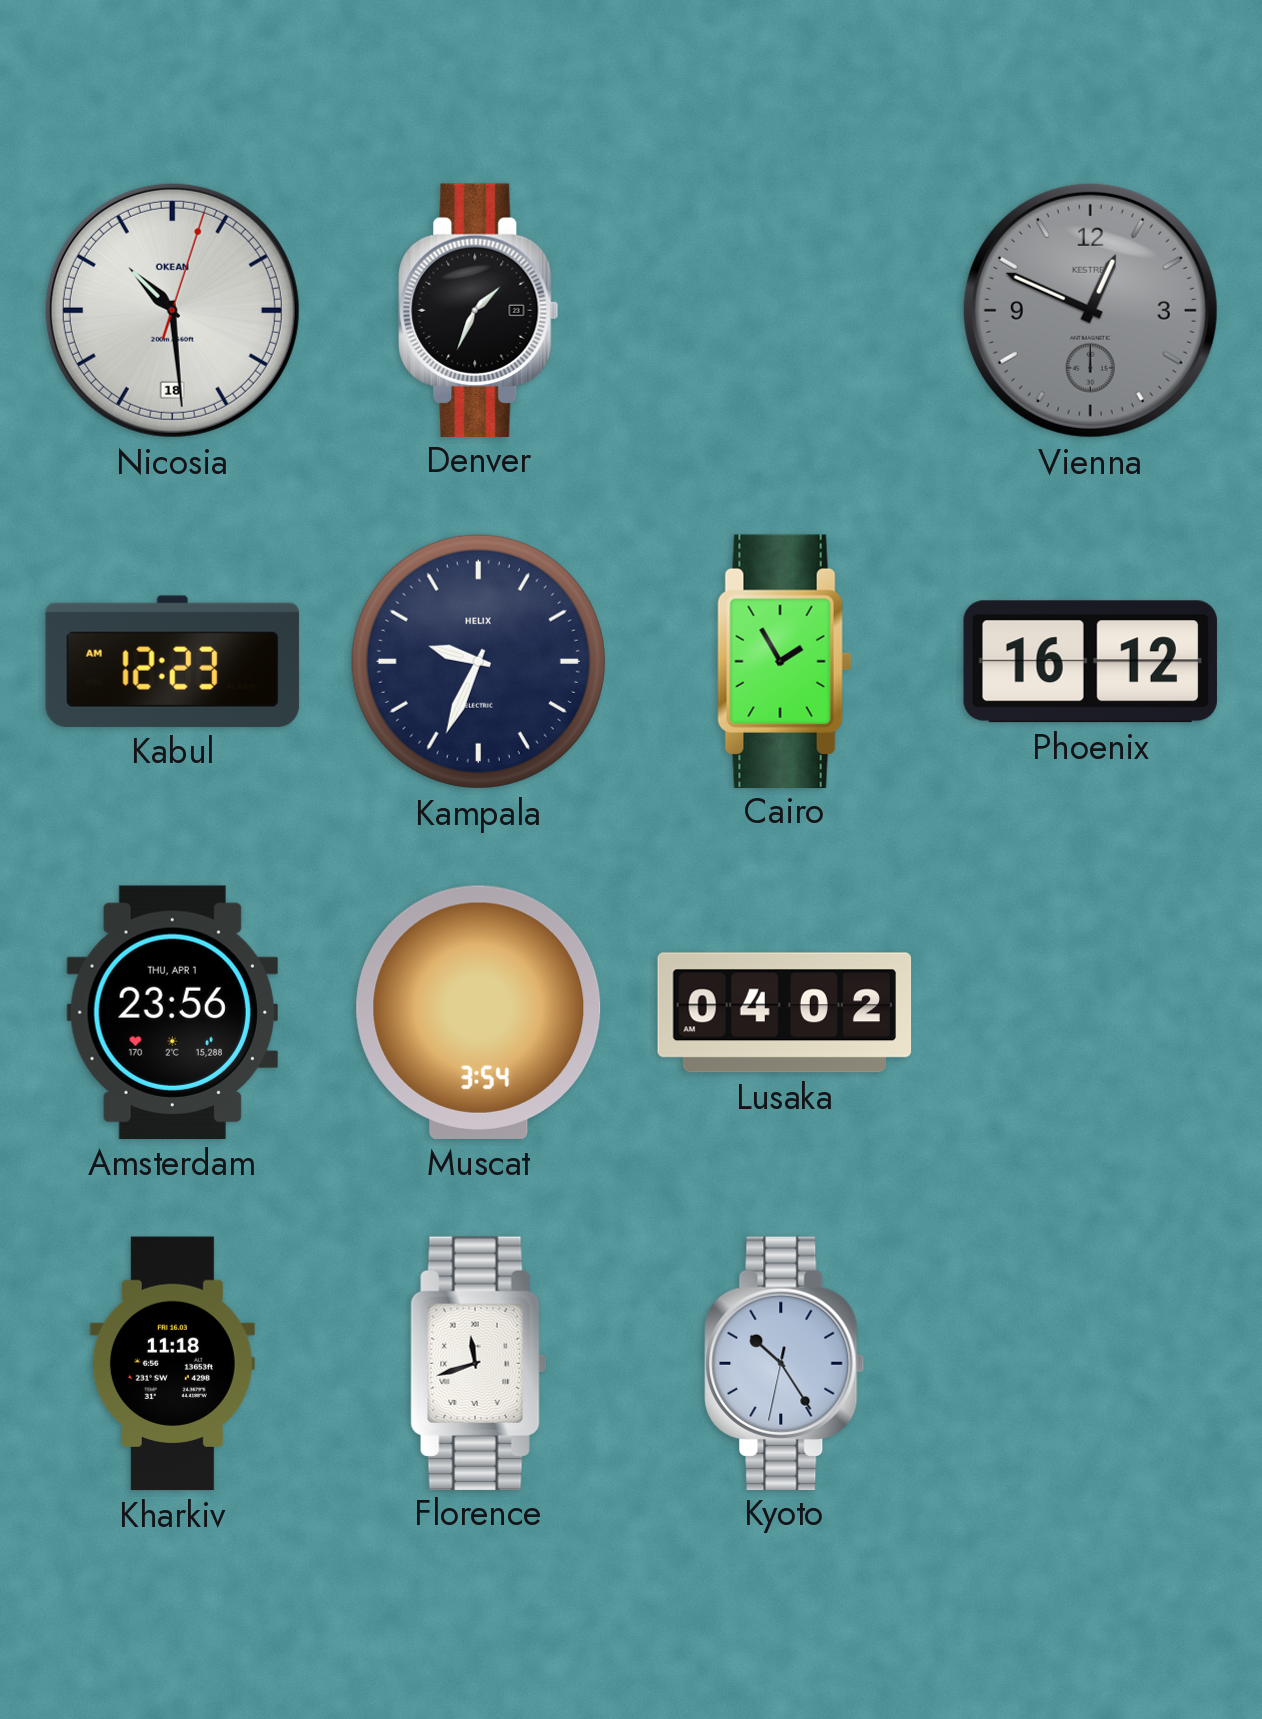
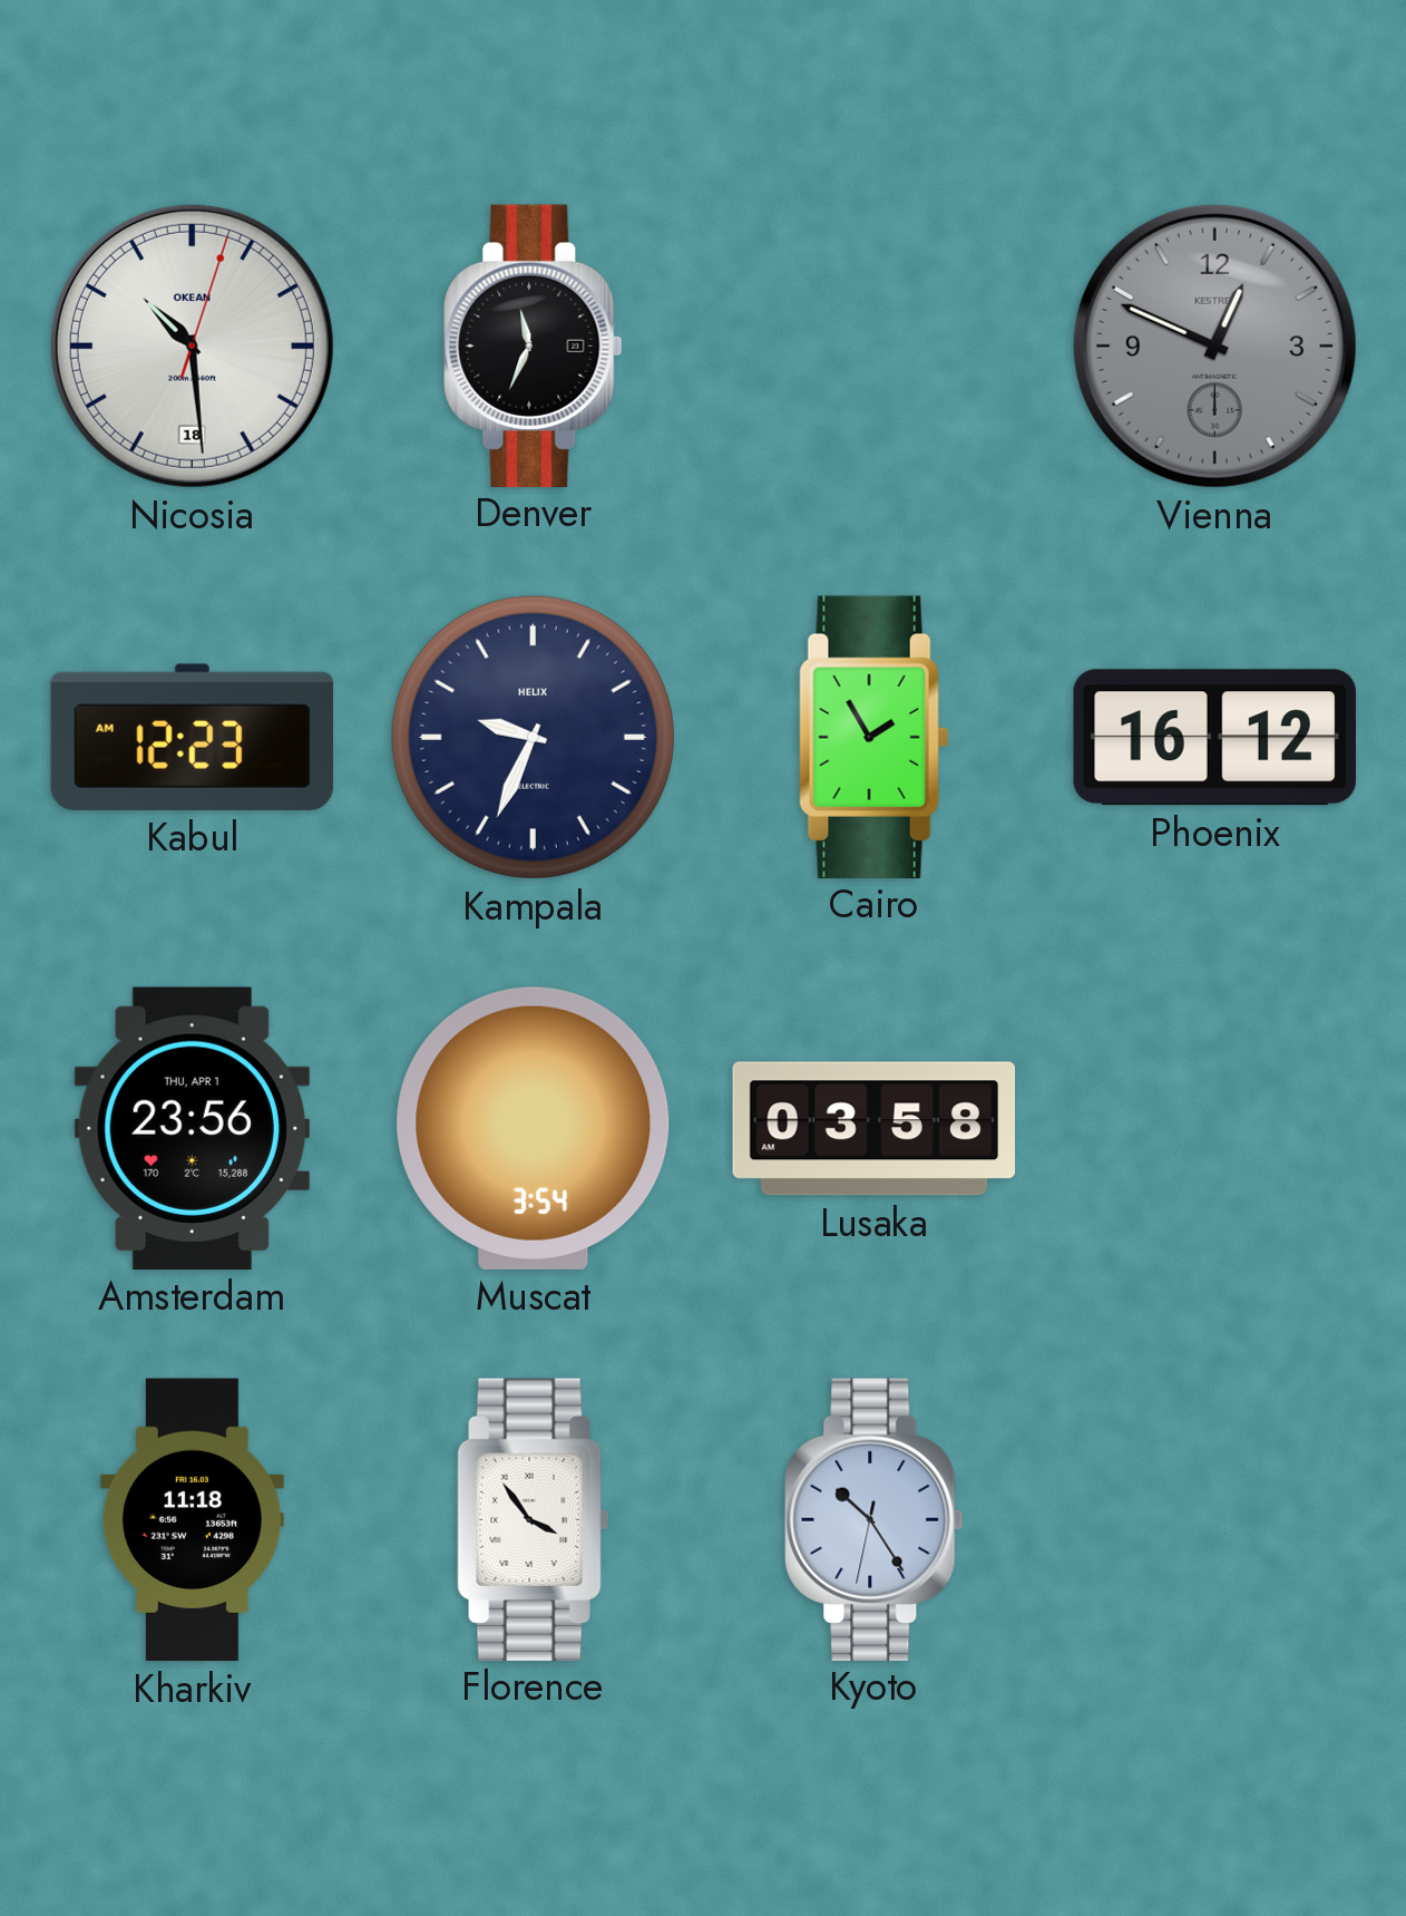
Denver: 1:34 -> 11:34
Lusaka: 04:02 -> 03:58
Florence: 11:42 -> 3:54
